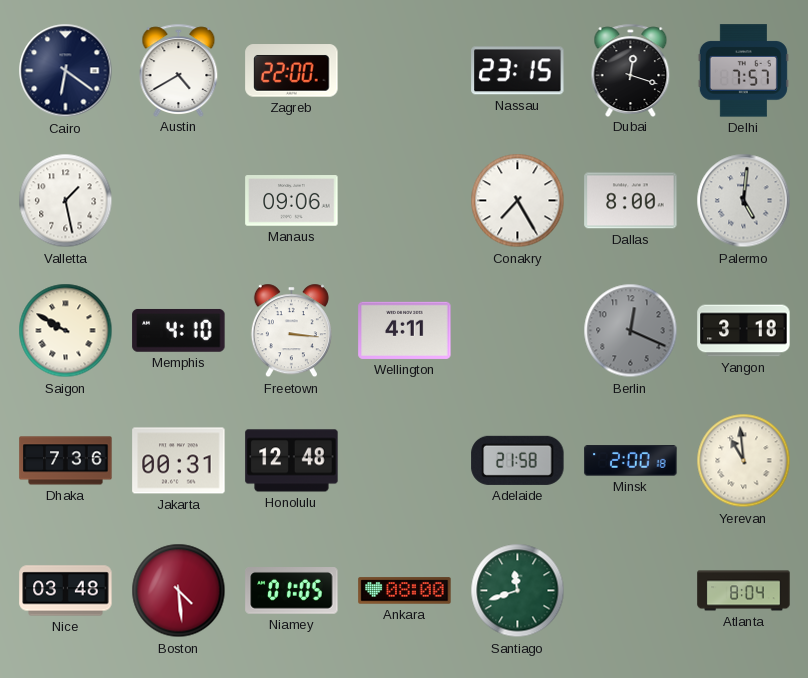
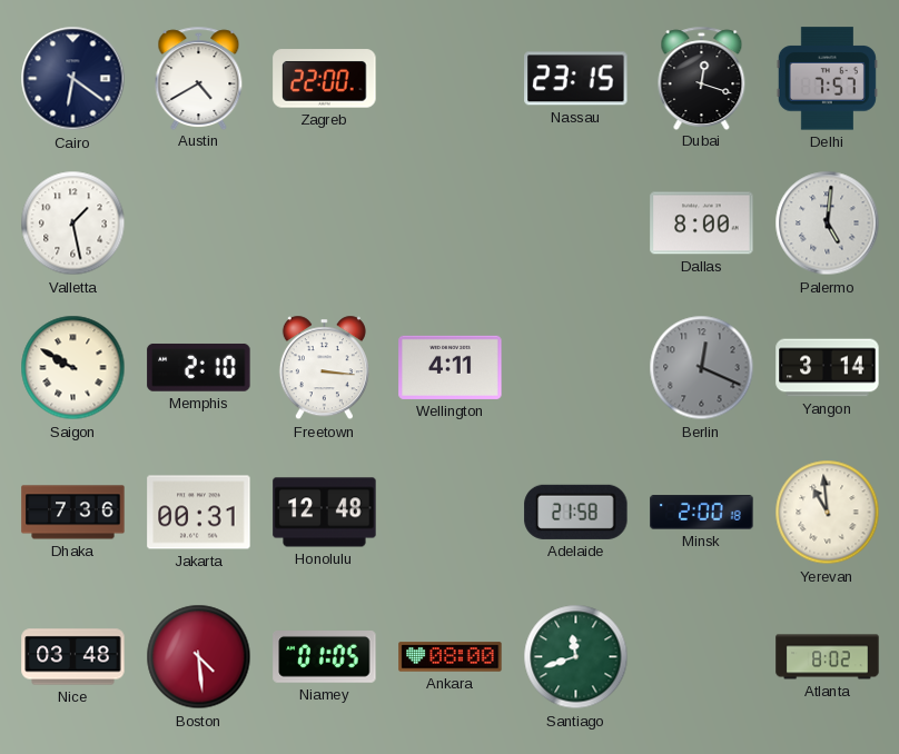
Manaus: 09:06 -> none
Conakry: 7:25 -> none
Memphis: 4:10 -> 2:10
Yangon: 3:18 -> 3:14
Atlanta: 8:04 -> 8:02
